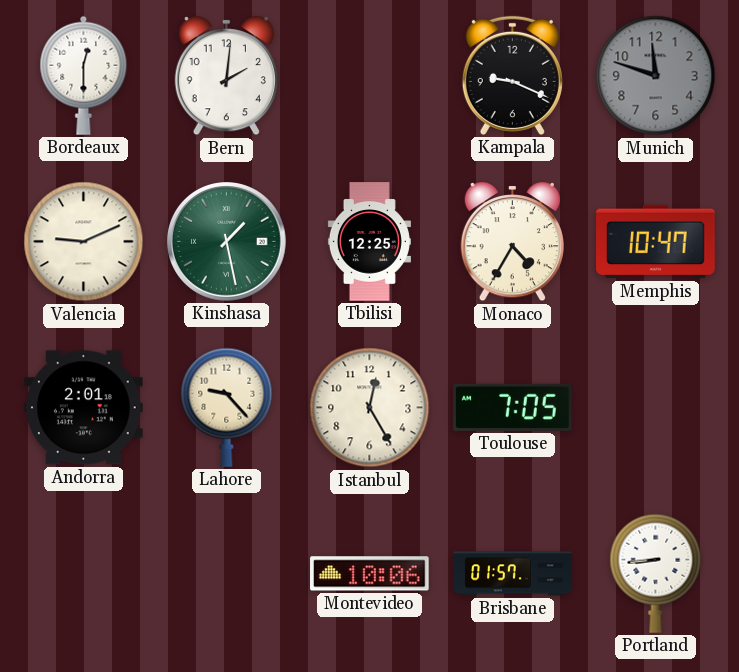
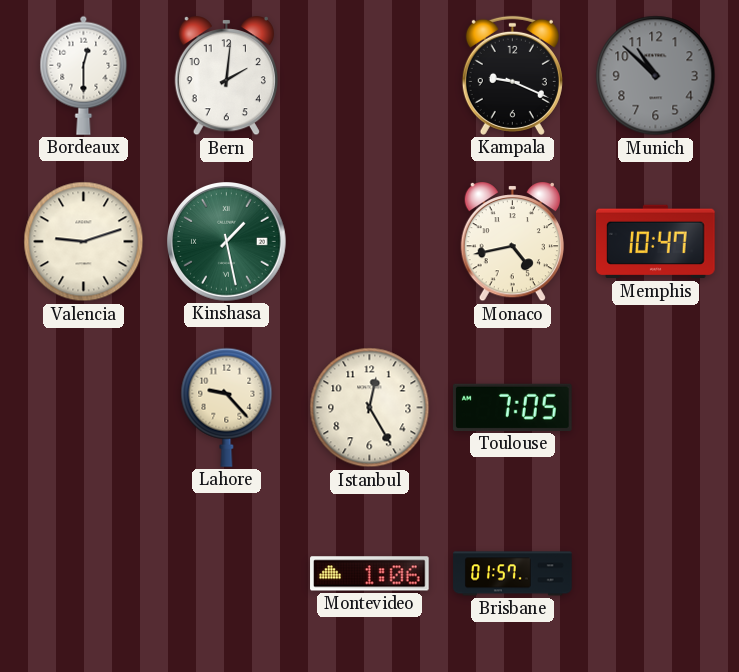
Munich: 11:48 -> 10:52
Valencia: 9:11 -> 9:12
Tbilisi: 12:25 -> none
Monaco: 4:35 -> 4:43
Andorra: 2:01 -> none
Montevideo: 10:06 -> 1:06
Portland: 8:44 -> none
